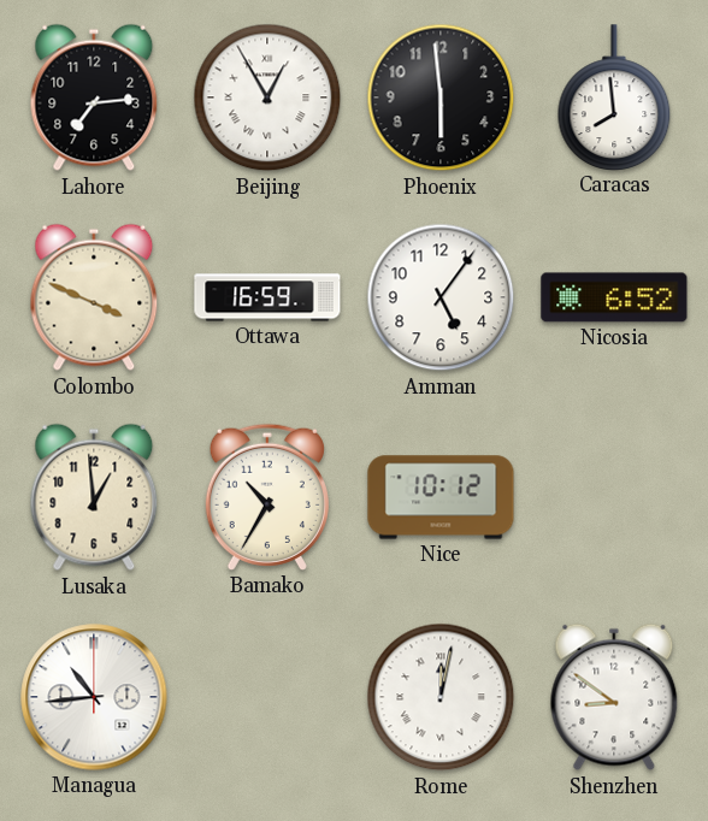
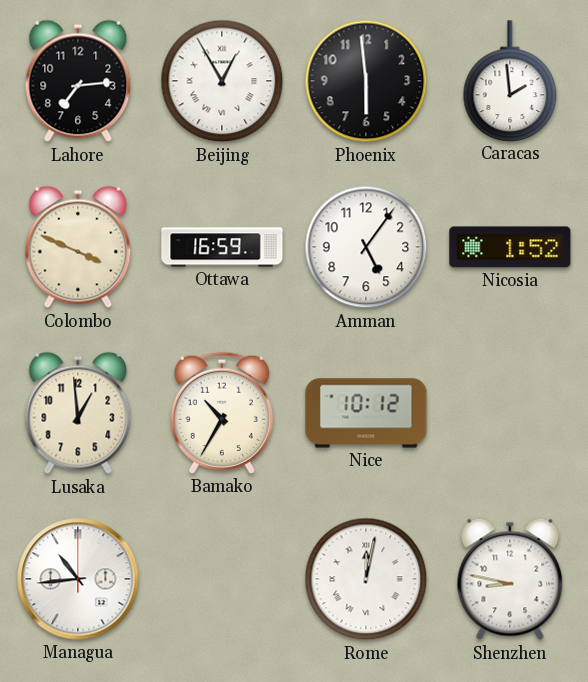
Caracas: 7:59 -> 1:59
Nicosia: 6:52 -> 1:52
Shenzhen: 8:51 -> 8:47
